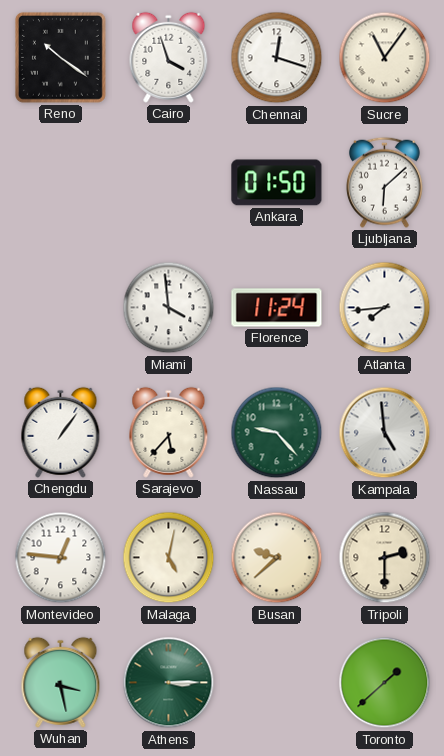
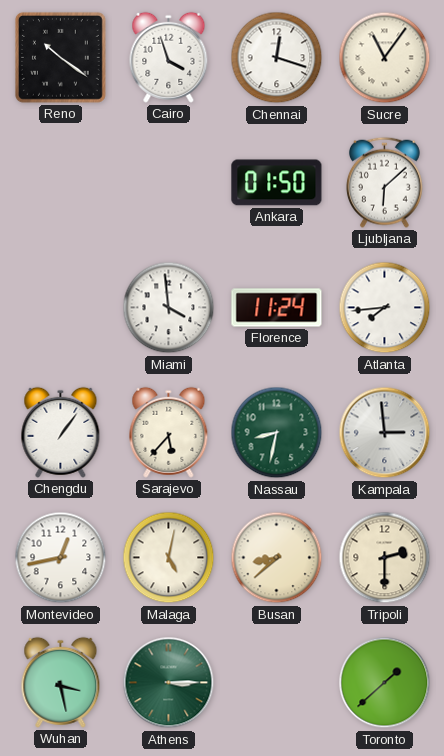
Nassau: 9:23 -> 8:32
Kampala: 4:59 -> 2:59
Montevideo: 12:46 -> 12:43
Busan: 9:38 -> 8:38
